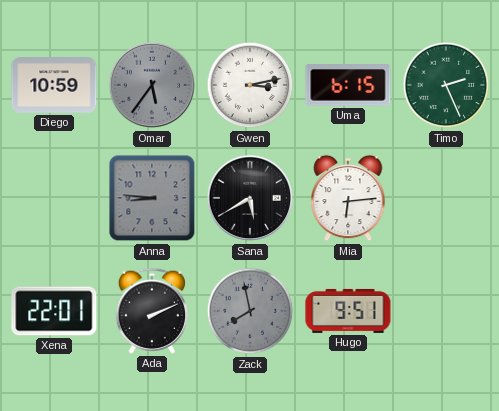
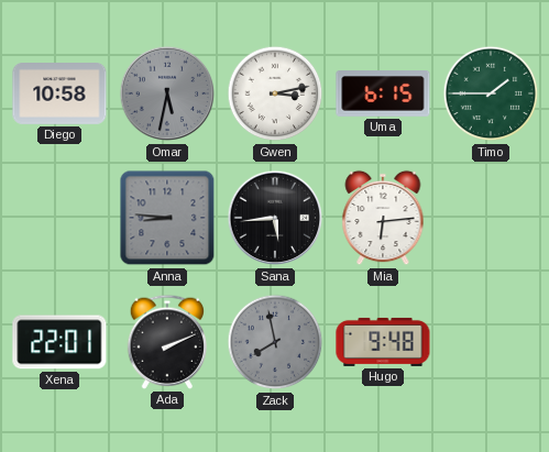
Diego: 10:59 -> 10:58
Omar: 5:36 -> 5:32
Timo: 2:26 -> 1:45
Sana: 5:40 -> 5:44
Hugo: 9:51 -> 9:48
